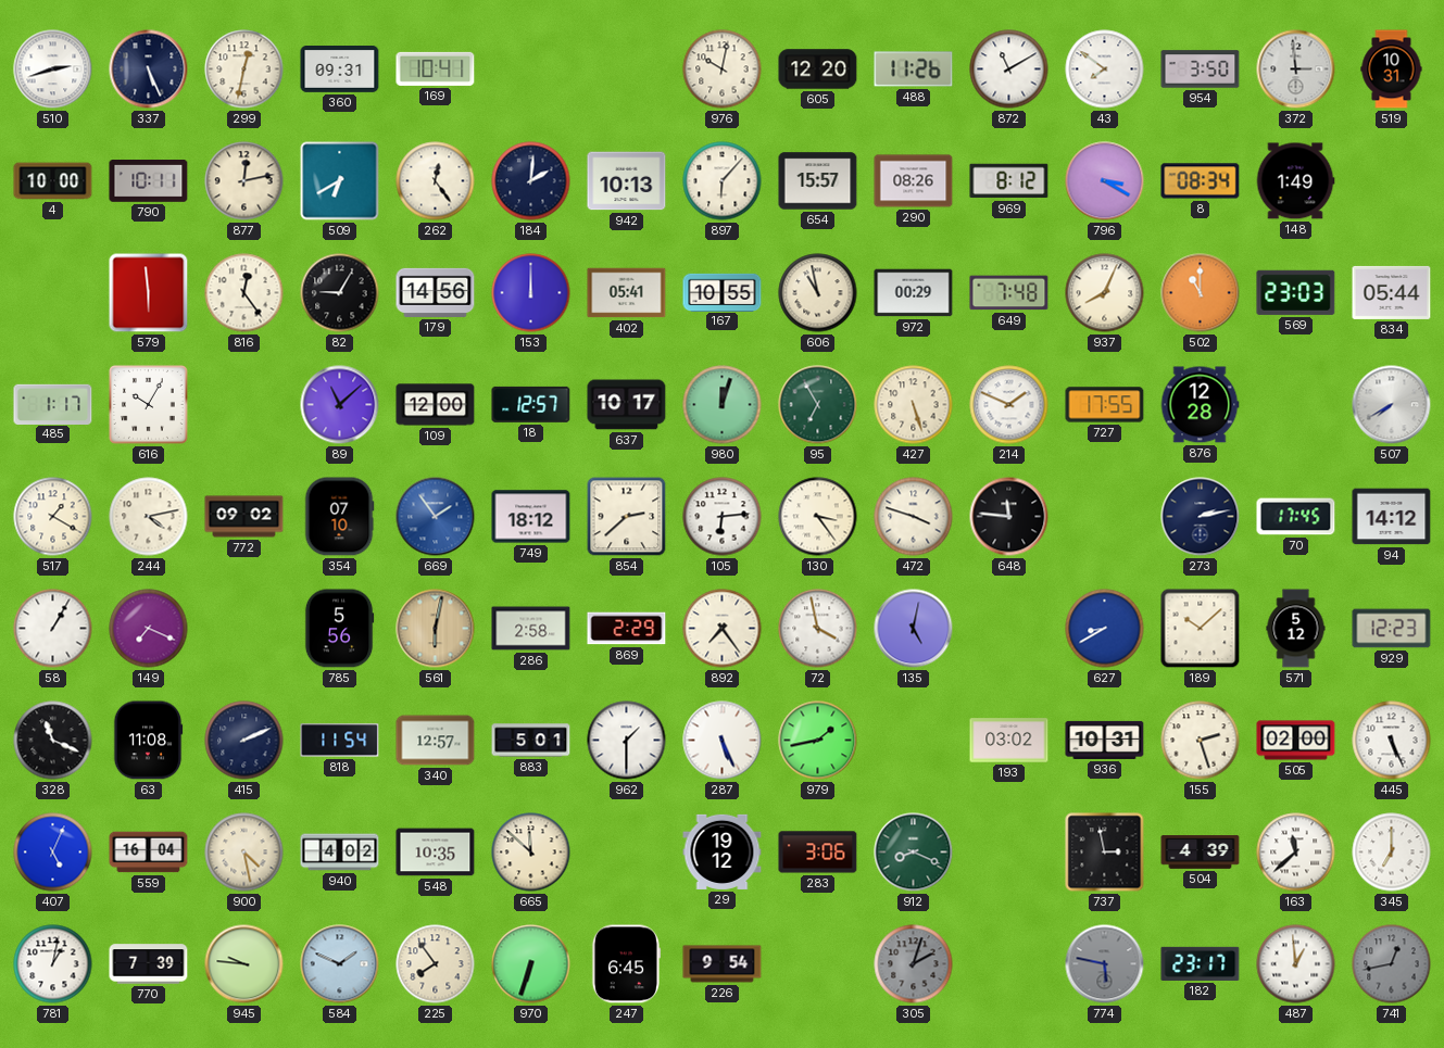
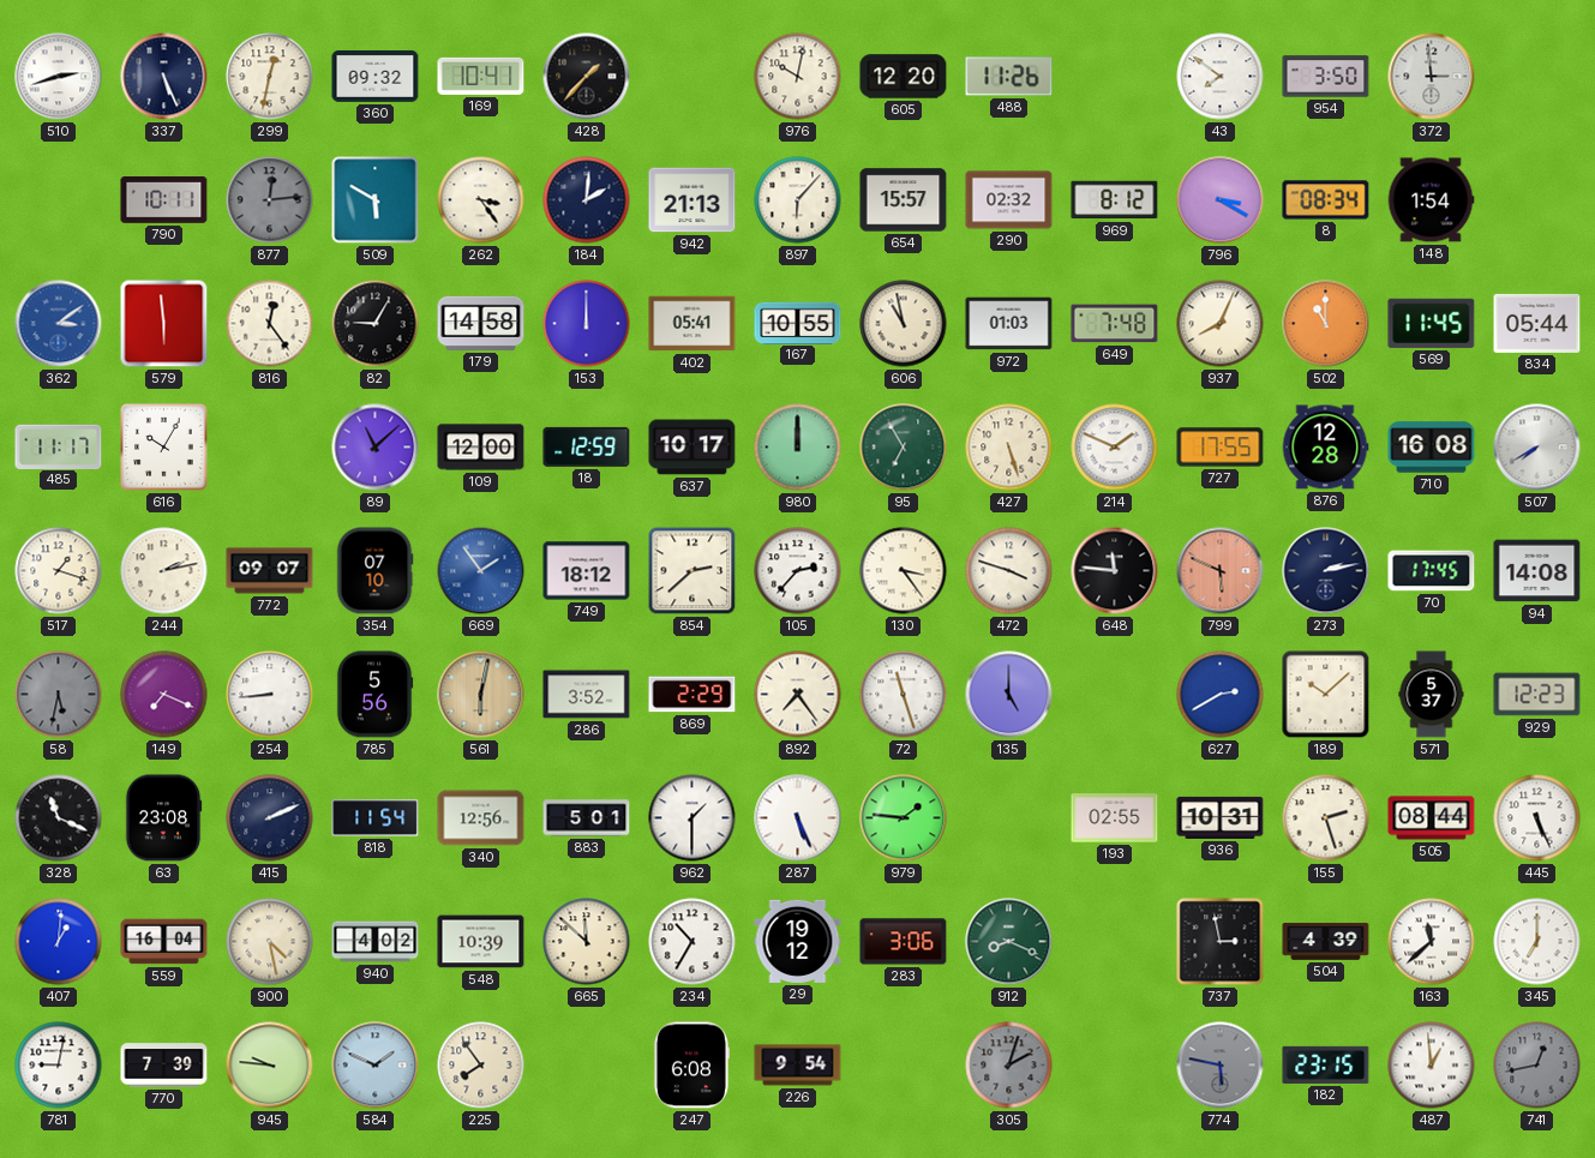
360: 09:31 -> 09:32
428: none -> 1:37
872: 11:10 -> none
519: 10:31 -> none
4: 10:00 -> none
877: 12:13 -> 12:14
877 dial: cream -> grey
509: 6:40 -> 5:50
262: 12:24 -> 3:24
942: 10:13 -> 21:13
290: 08:26 -> 02:32
148: 1:49 -> 1:54
362: none -> 3:09
179: 14:56 -> 14:58
972: 00:29 -> 01:03
569: 23:03 -> 11:45
485: 1:17 -> 11:17
18: 12:57 -> 12:59
980: 12:03 -> 12:00
710: none -> 16:08
517: 1:20 -> 1:18
244: 4:13 -> 2:13
772: 09:02 -> 09:07
105: 6:14 -> 2:37
799: none -> 5:49
94: 14:12 -> 14:08
58: 1:05 -> 5:32
58 dial: white -> grey
254: none -> 8:44
286: 2:58 -> 3:52
72: 3:58 -> 11:27
135: 5:02 -> 5:00
627: 8:40 -> 2:40
571: 5:12 -> 5:37
63: 11:08 -> 23:08
340: 12:57 -> 12:56
979: 1:43 -> 1:46
193: 03:02 -> 02:55
505: 02:00 -> 08:44
407: 5:04 -> 1:01
548: 10:35 -> 10:39
234: none -> 10:35
781: 1:02 -> 9:02
970: 6:33 -> none
247: 6:45 -> 6:08
182: 23:17 -> 23:15
